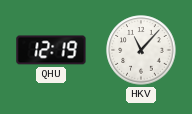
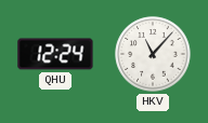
QHU: 12:19 -> 12:24
